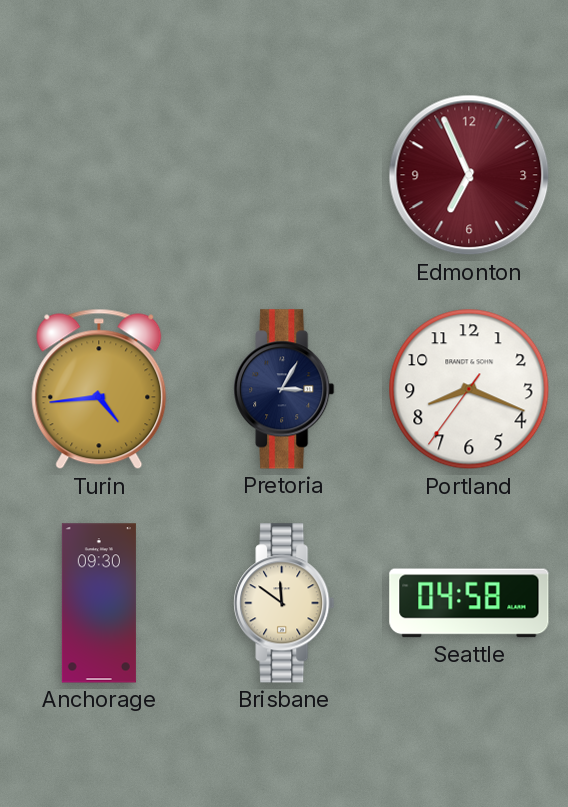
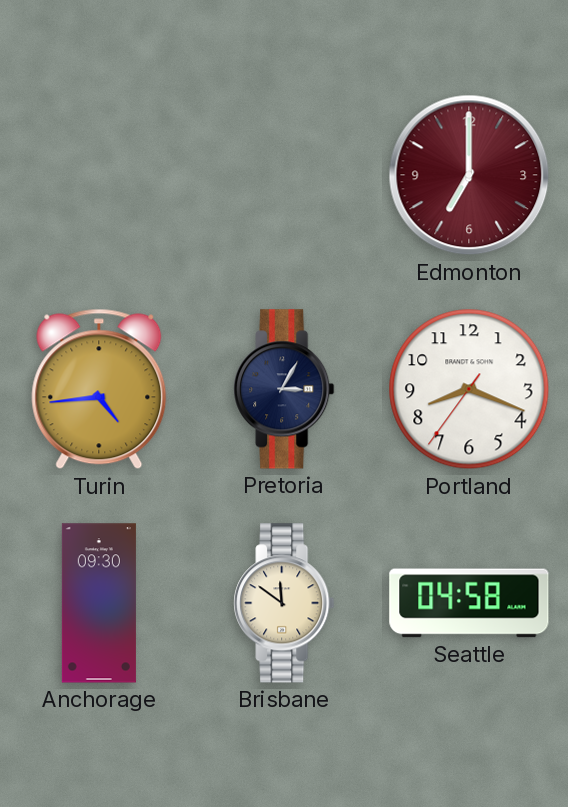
Edmonton: 6:56 -> 7:00
